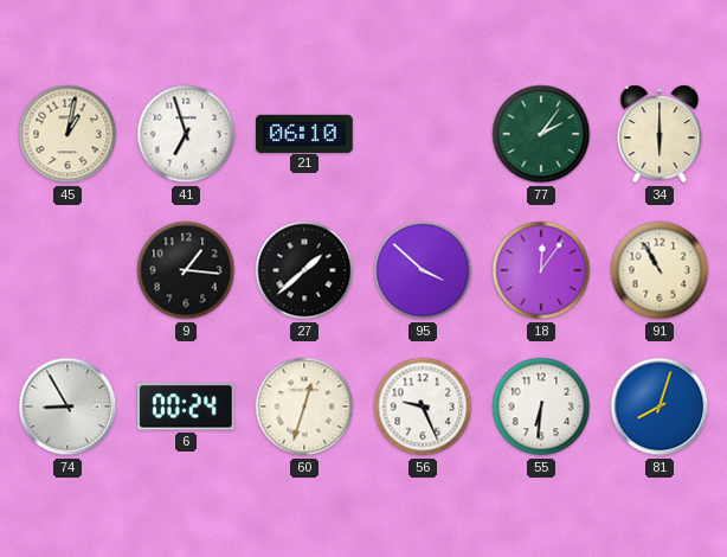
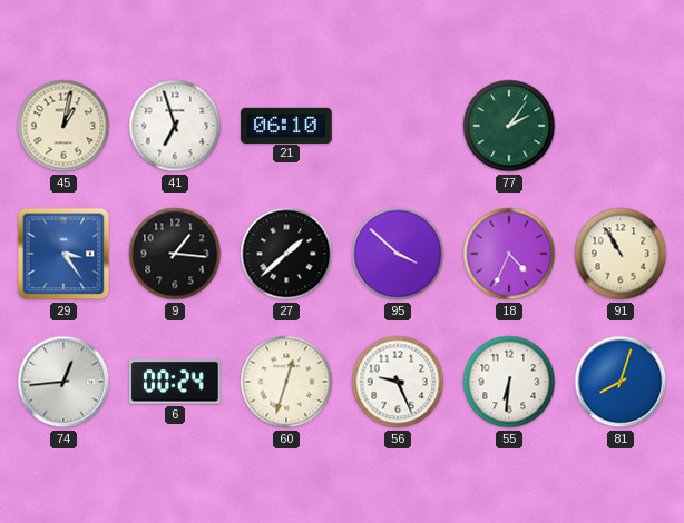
34: 6:00 -> none
29: none -> 3:24
18: 12:06 -> 4:34
74: 8:55 -> 12:44
